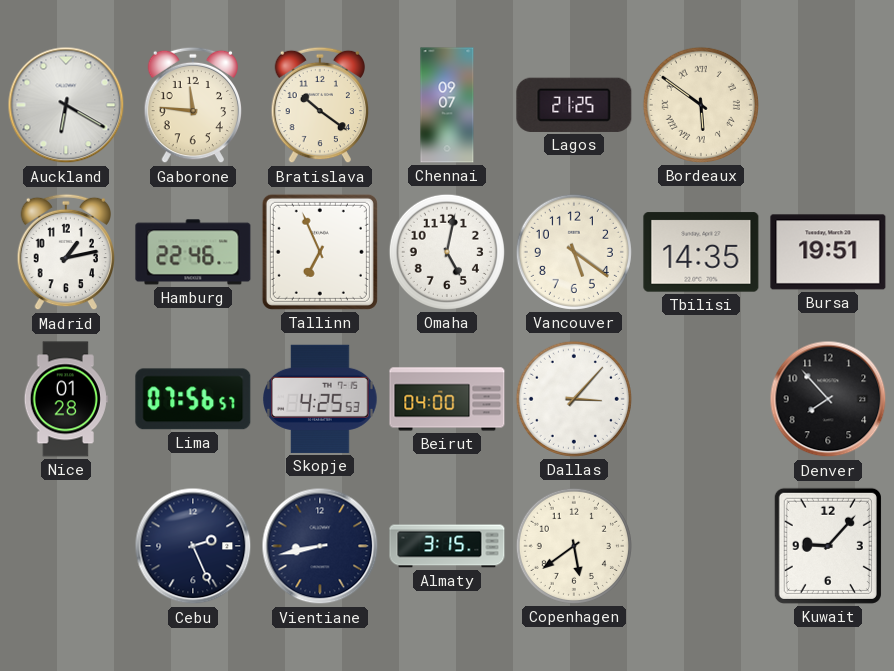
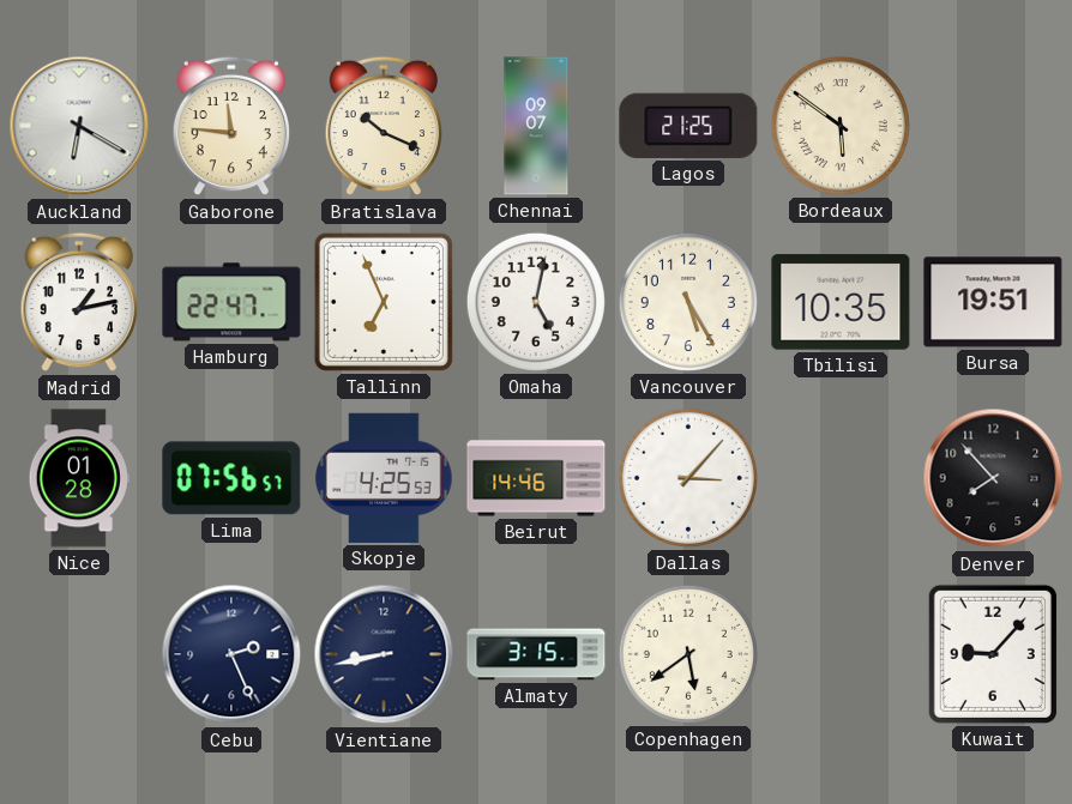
Bratislava: 10:21 -> 10:19
Hamburg: 22:46 -> 22:47
Vancouver: 5:21 -> 5:25
Tbilisi: 14:35 -> 10:35
Beirut: 04:00 -> 14:46
